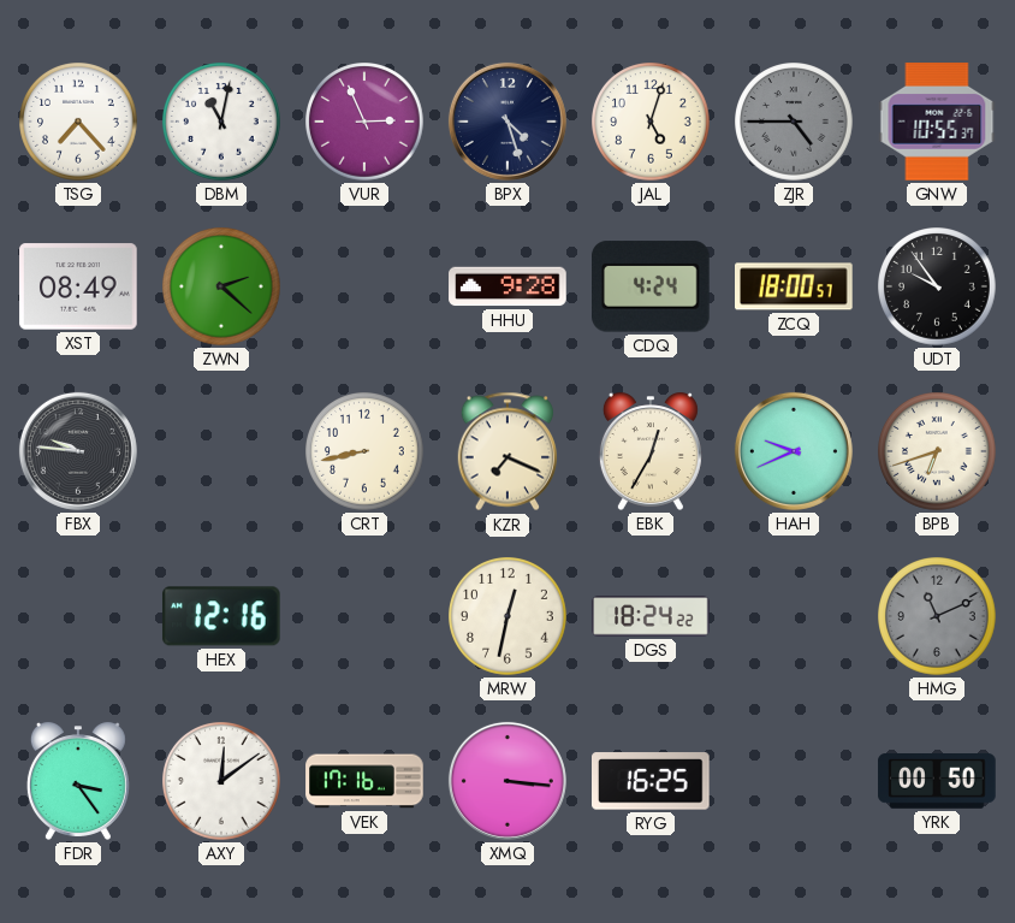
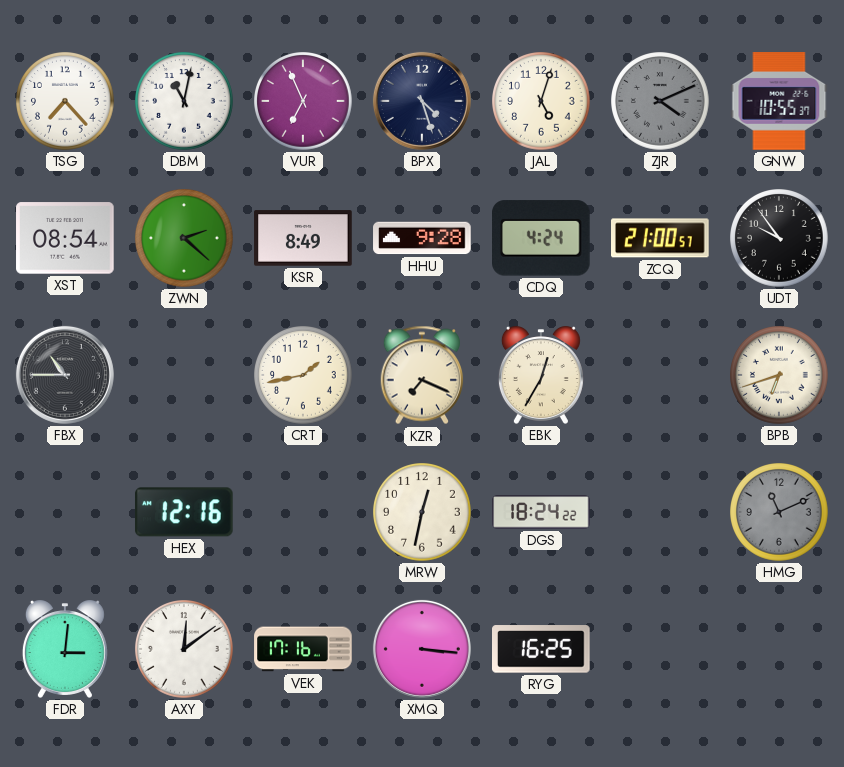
VUR: 2:56 -> 6:56
ZJR: 4:45 -> 4:11
XST: 08:49 -> 08:54
KSR: none -> 8:49
ZCQ: 18:00 -> 21:00
FBX: 9:46 -> 10:45
CRT: 8:43 -> 1:43
HAH: 9:41 -> none
FDR: 3:24 -> 3:01
YRK: 00:50 -> none
